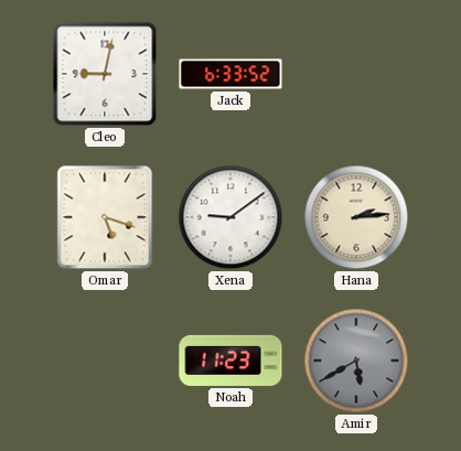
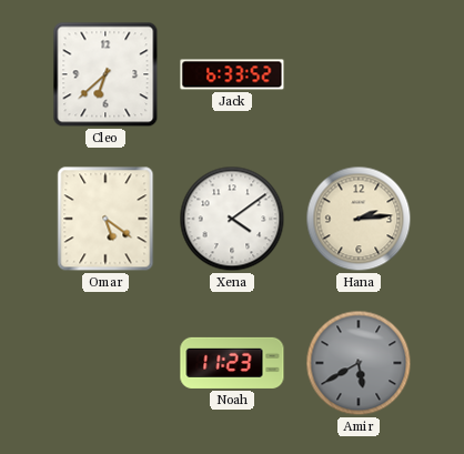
Cleo: 9:02 -> 6:38
Omar: 5:18 -> 5:21
Xena: 9:09 -> 4:09
